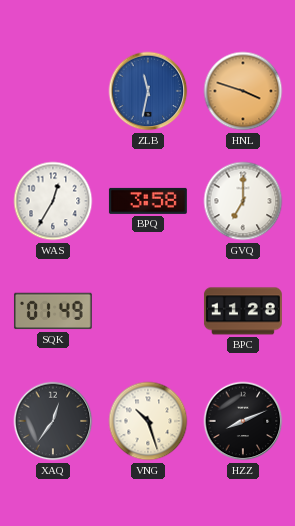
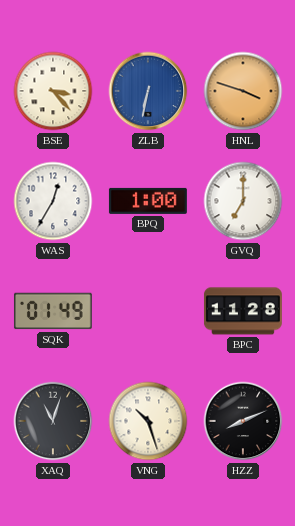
BSE: none -> 3:23
ZLB: 11:32 -> 6:32
BPQ: 3:58 -> 1:00
XAQ: 12:36 -> 11:03
